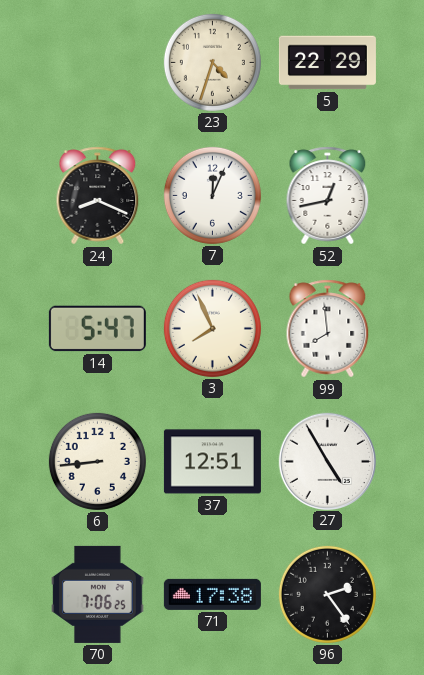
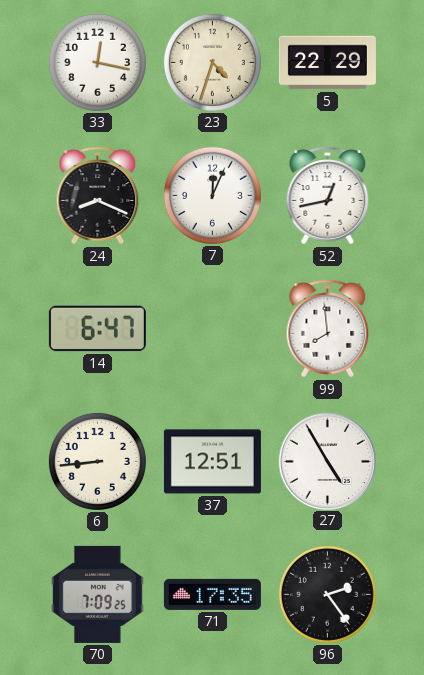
33: none -> 12:17
14: 5:47 -> 6:47
3: 7:56 -> none
70: 7:06 -> 7:09
71: 17:38 -> 17:35
